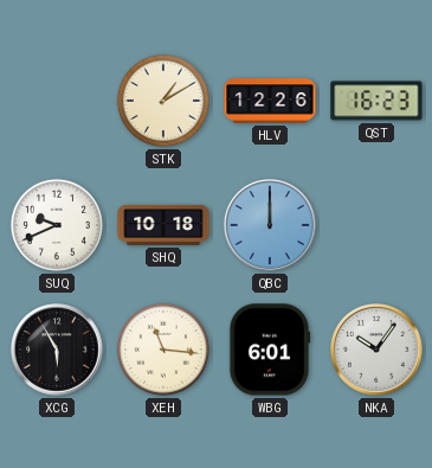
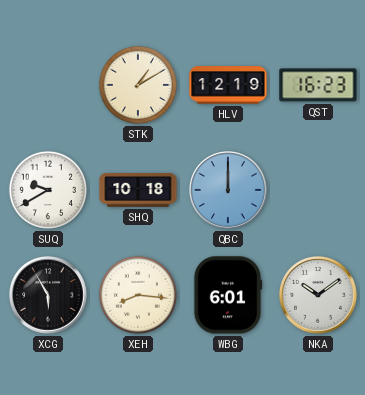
HLV: 12:26 -> 12:19
SUQ: 9:41 -> 9:40
XEH: 11:16 -> 8:16
NKA: 10:06 -> 10:09
